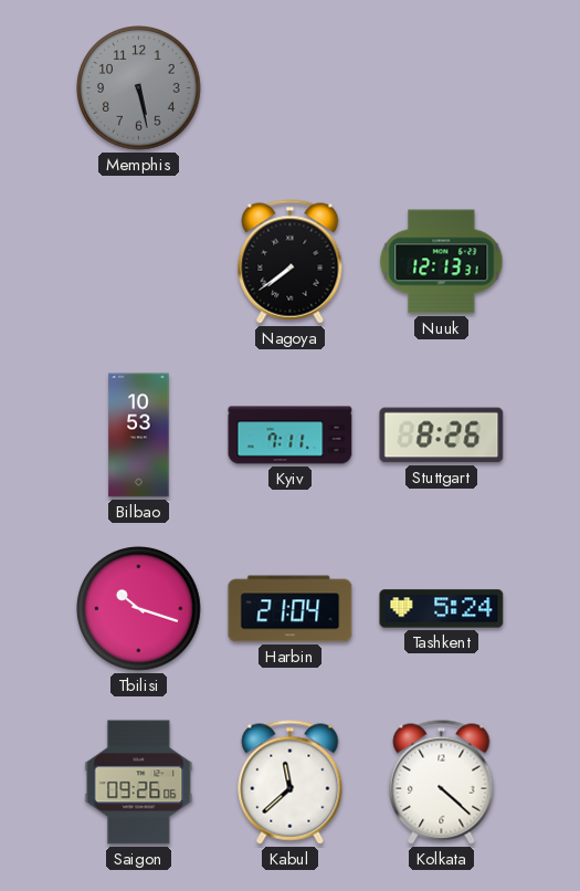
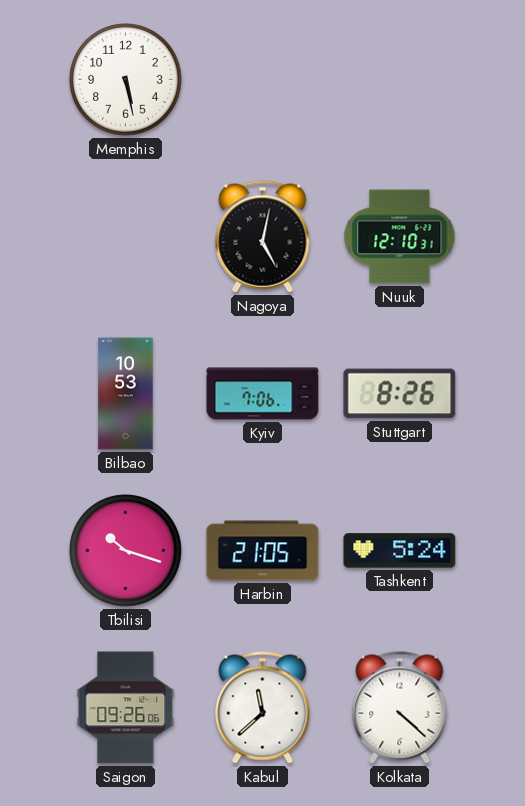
Memphis dial: grey -> white
Nagoya: 7:39 -> 5:02
Nuuk: 12:13 -> 12:10
Kyiv: 7:11 -> 7:06
Harbin: 21:04 -> 21:05
